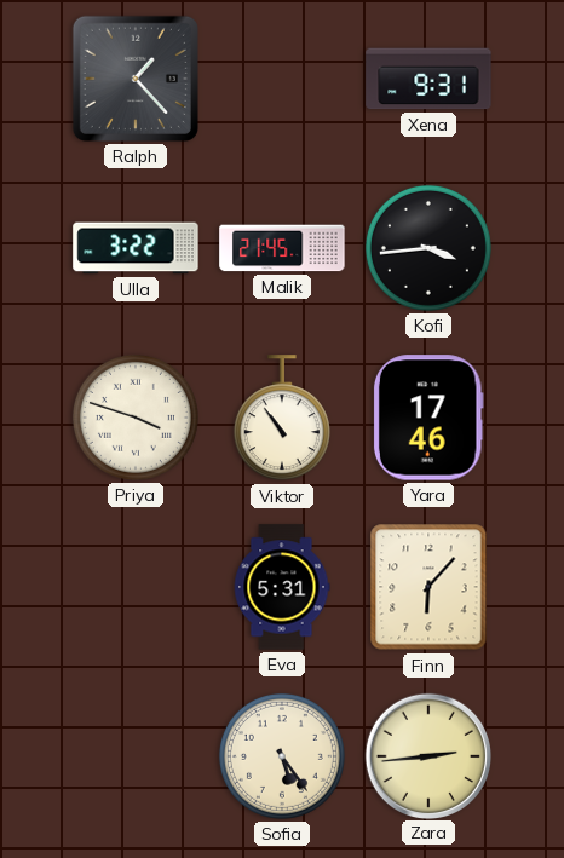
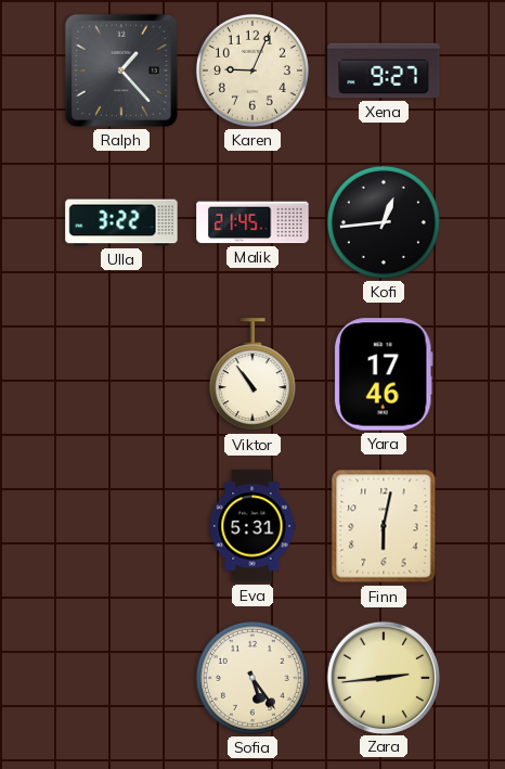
Karen: none -> 9:04
Xena: 9:31 -> 9:27
Kofi: 3:44 -> 12:44
Priya: 3:48 -> none
Finn: 6:07 -> 6:02
